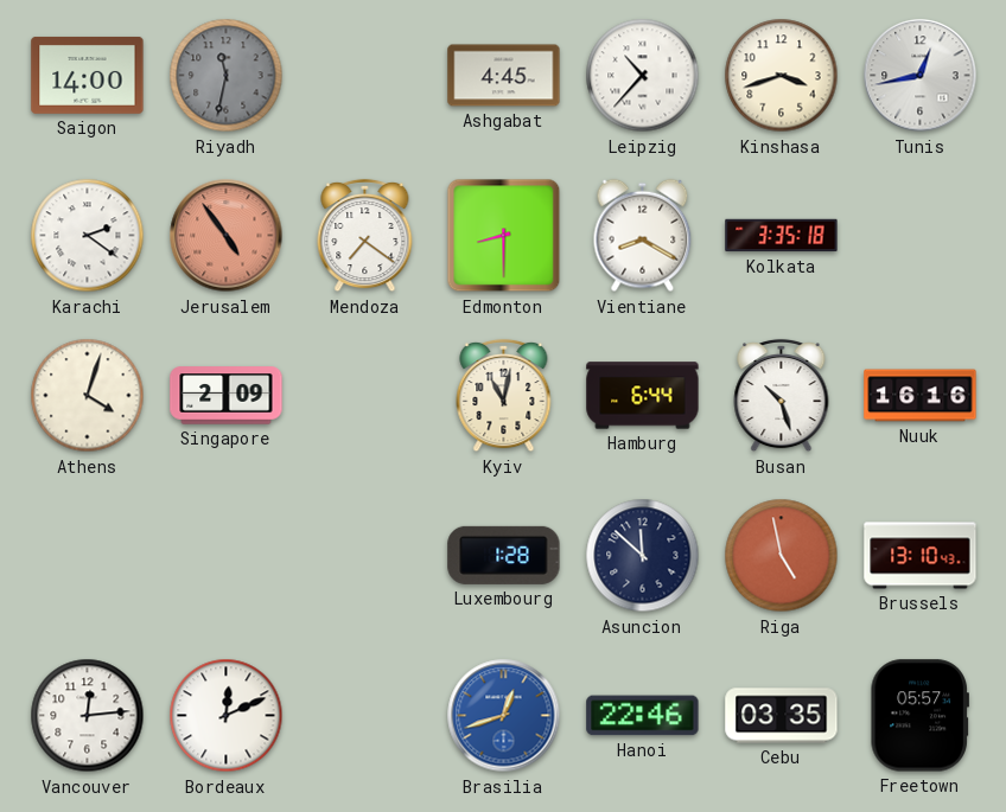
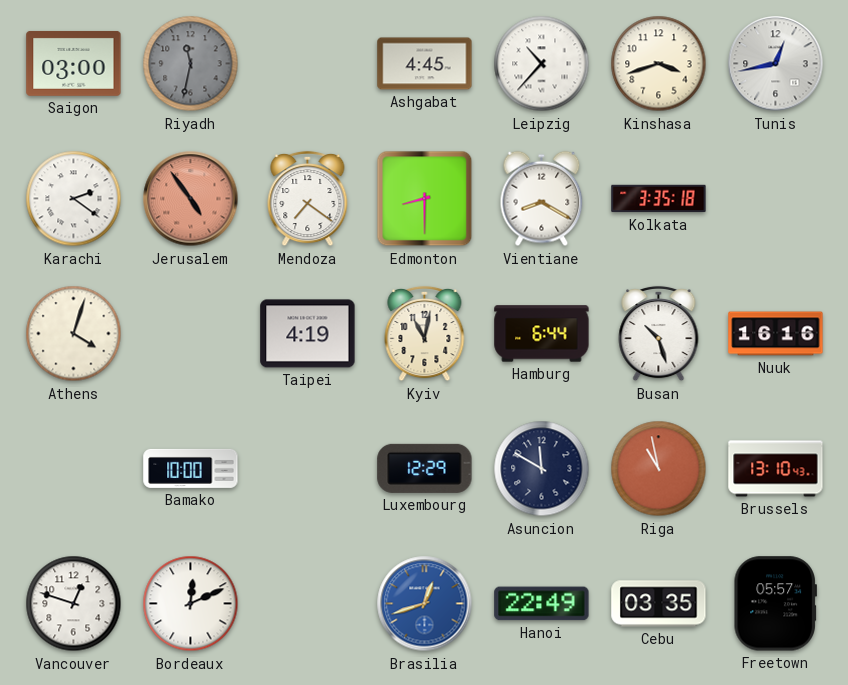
Saigon: 14:00 -> 03:00
Singapore: 2:09 -> none
Taipei: none -> 4:19
Bamako: none -> 10:00
Luxembourg: 1:28 -> 12:29
Asuncion: 11:52 -> 11:50
Riga: 4:58 -> 10:58
Vancouver: 12:14 -> 12:48
Hanoi: 22:46 -> 22:49
